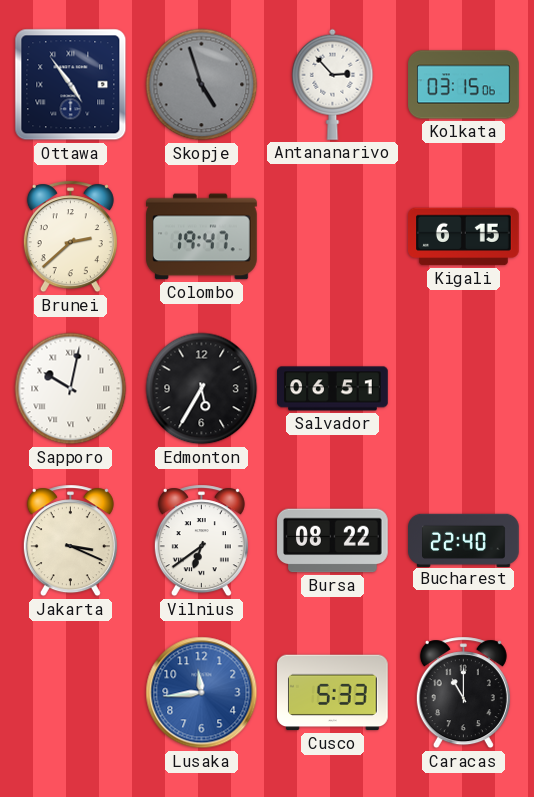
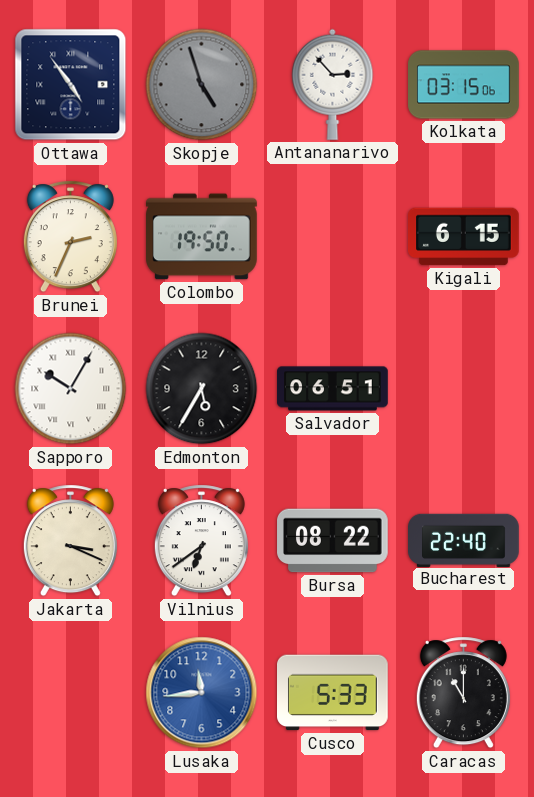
Brunei: 2:38 -> 2:34
Colombo: 19:47 -> 19:50
Sapporo: 10:02 -> 10:05
